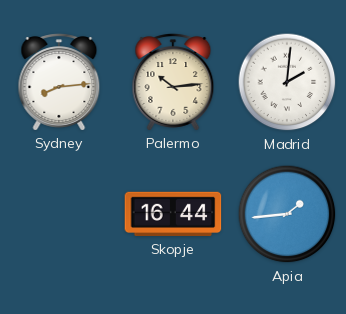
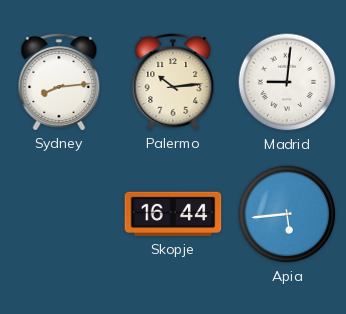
Madrid: 2:01 -> 9:01
Apia: 1:44 -> 5:44
